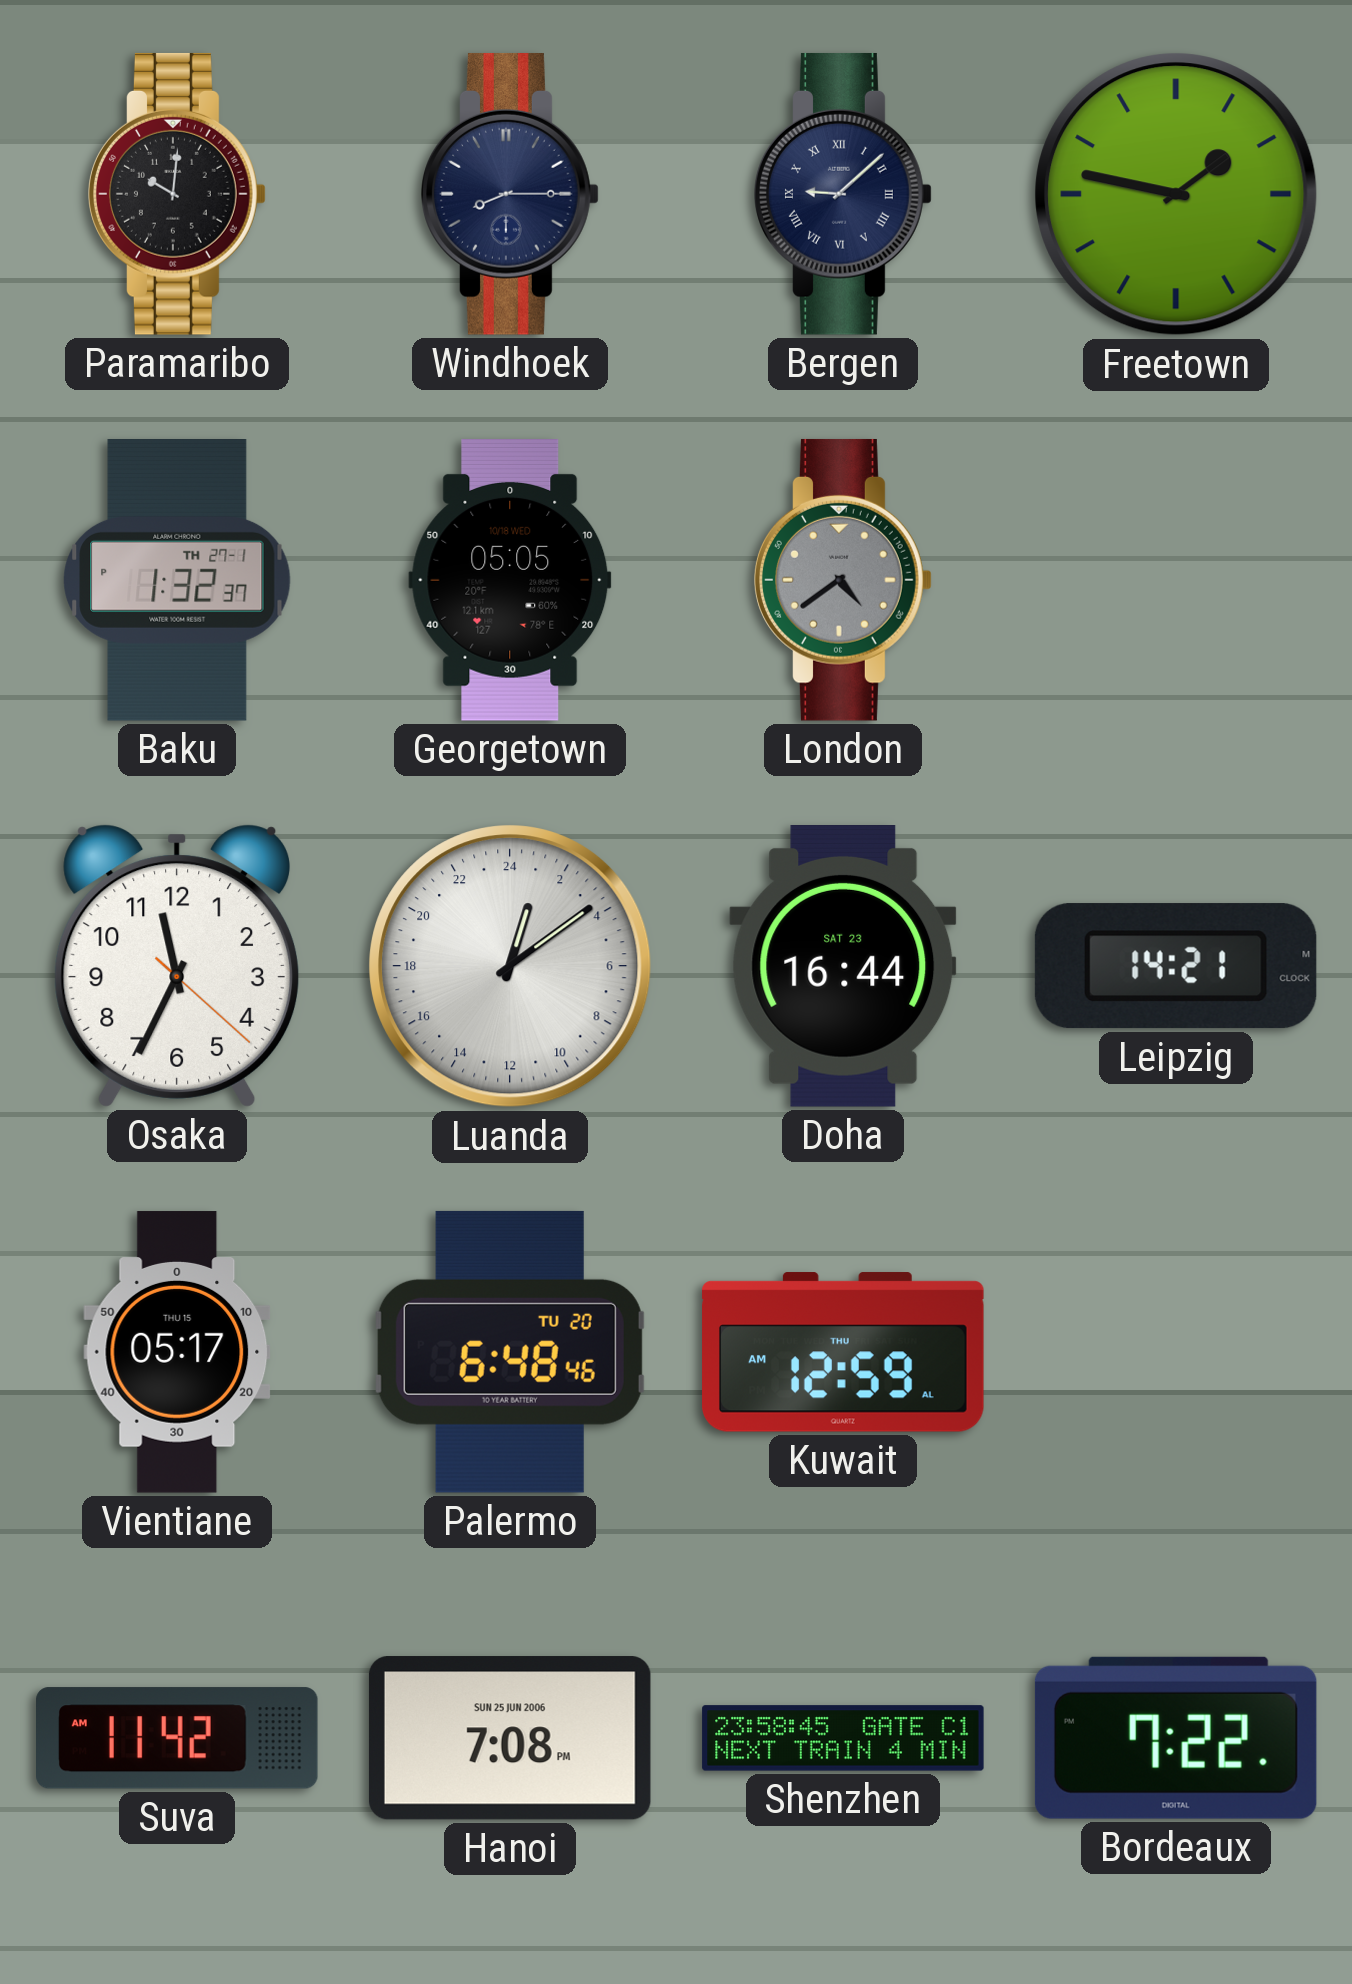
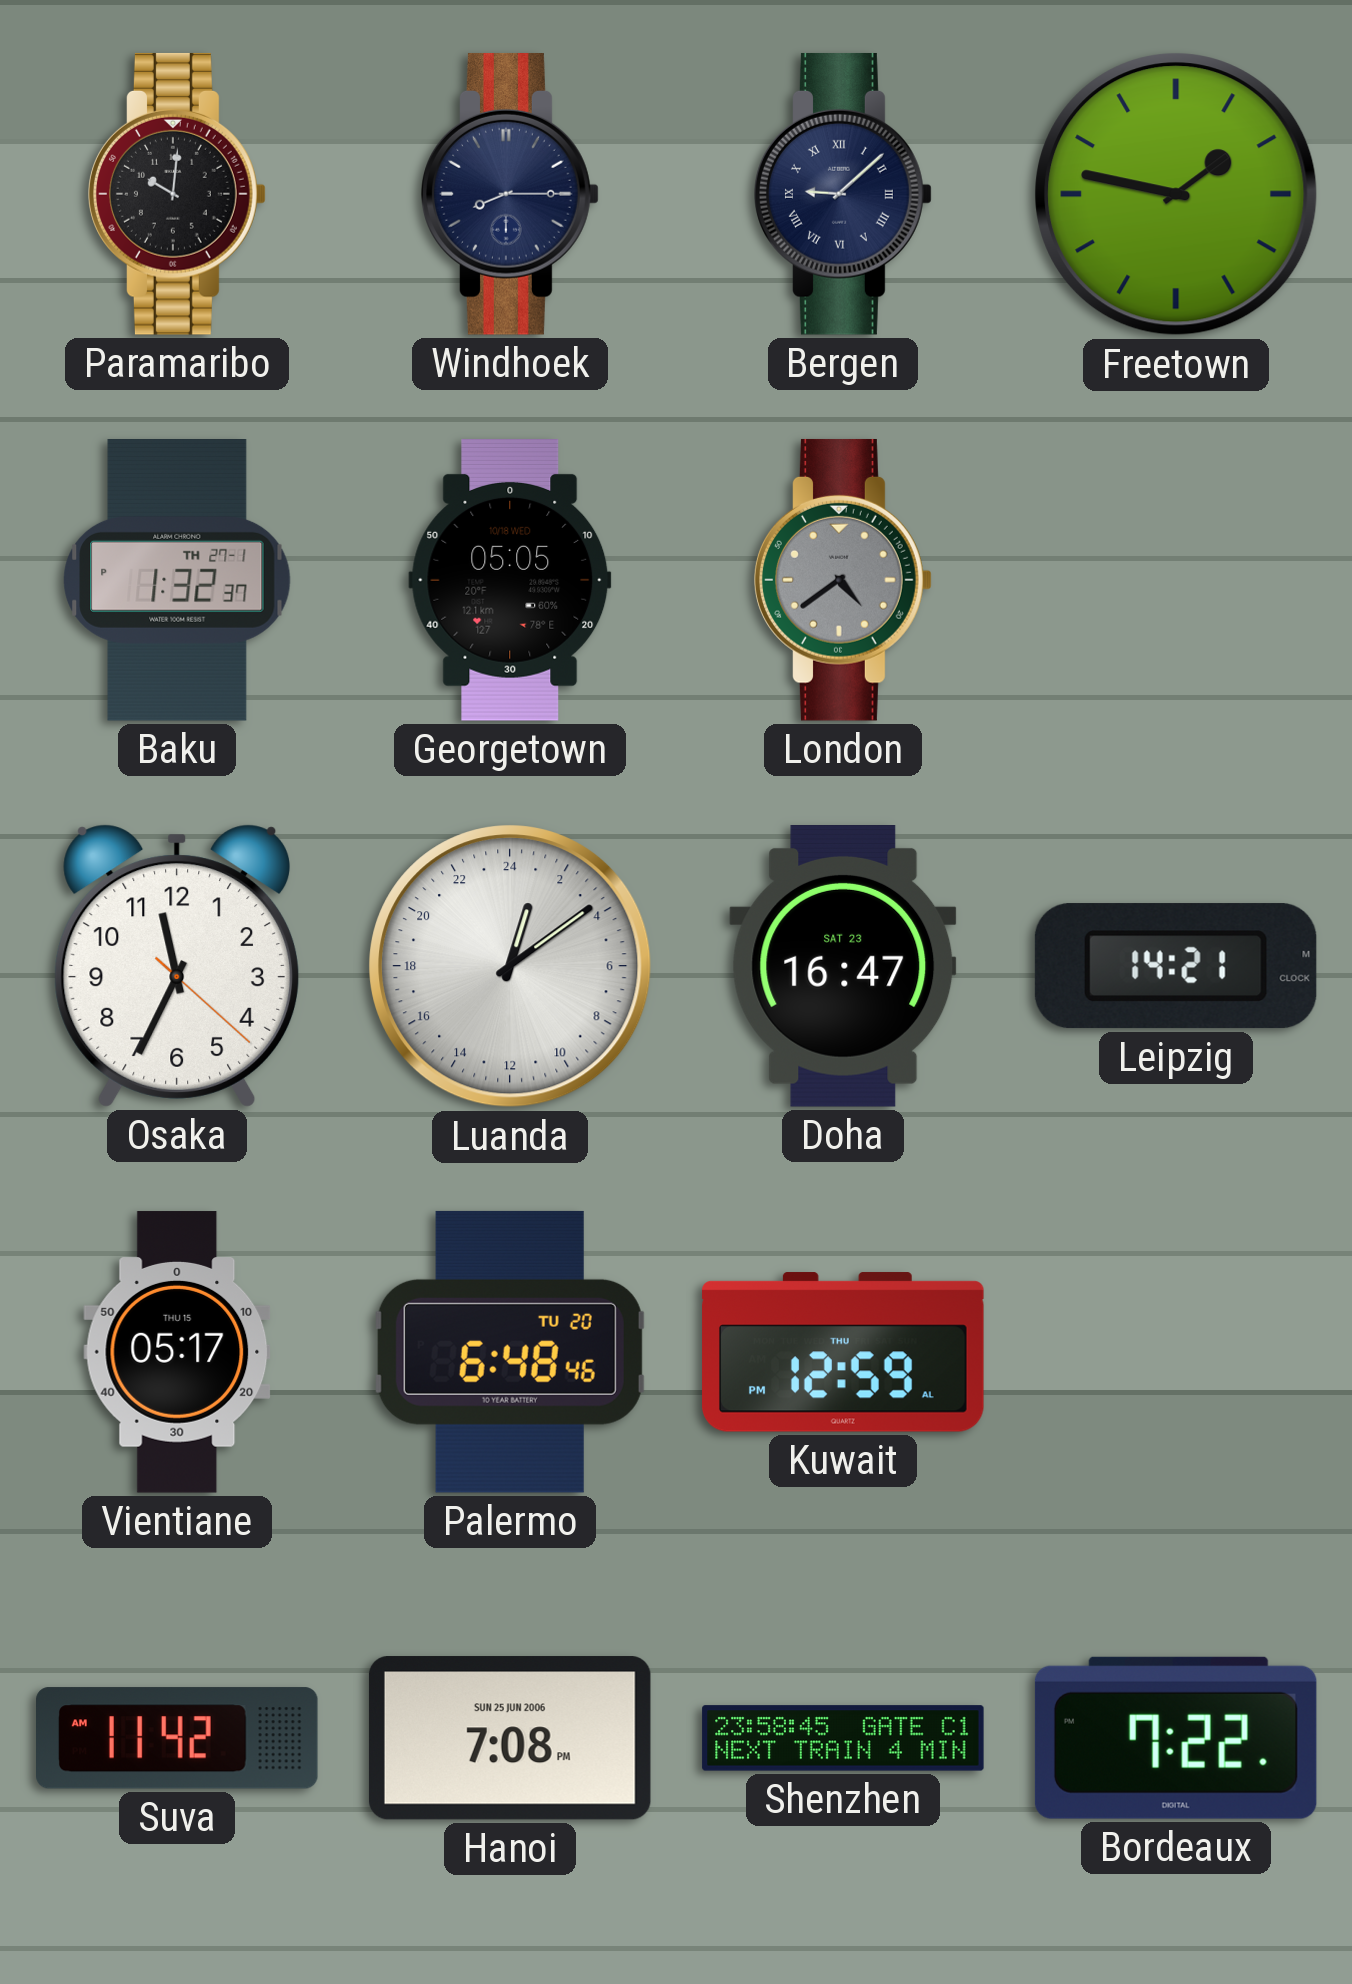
Doha: 16:44 -> 16:47
Kuwait: 12:59 AM -> 12:59 PM
